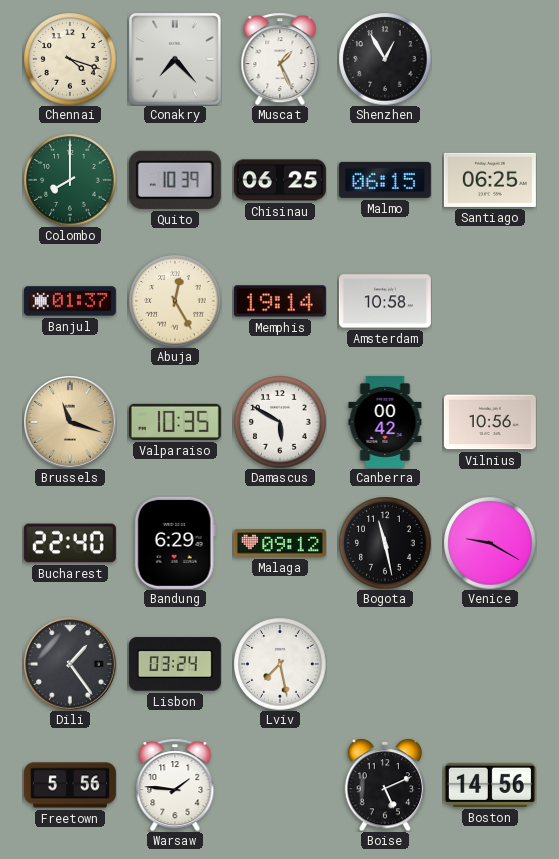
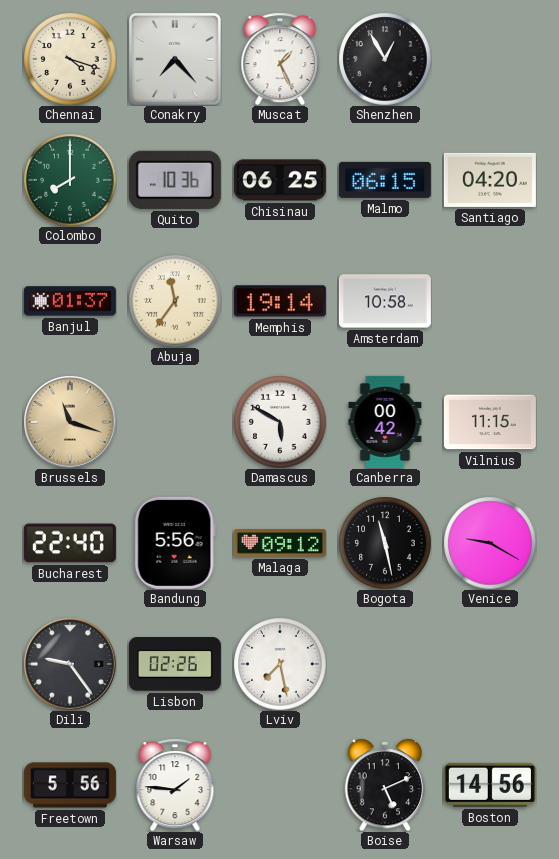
Quito: 10:39 -> 10:36
Santiago: 06:25 -> 04:20
Abuja: 12:25 -> 11:36
Valparaiso: 10:35 -> none
Vilnius: 10:56 -> 11:15
Bandung: 6:29 -> 5:56
Dili: 1:24 -> 9:24
Lisbon: 03:24 -> 02:26
